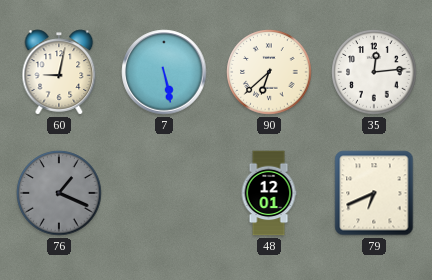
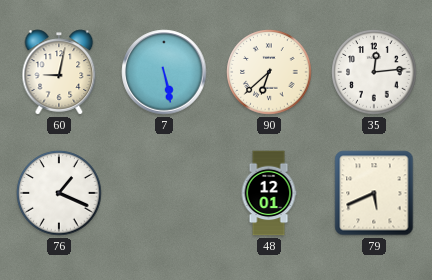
76 dial: grey -> white
79: 6:41 -> 5:41
